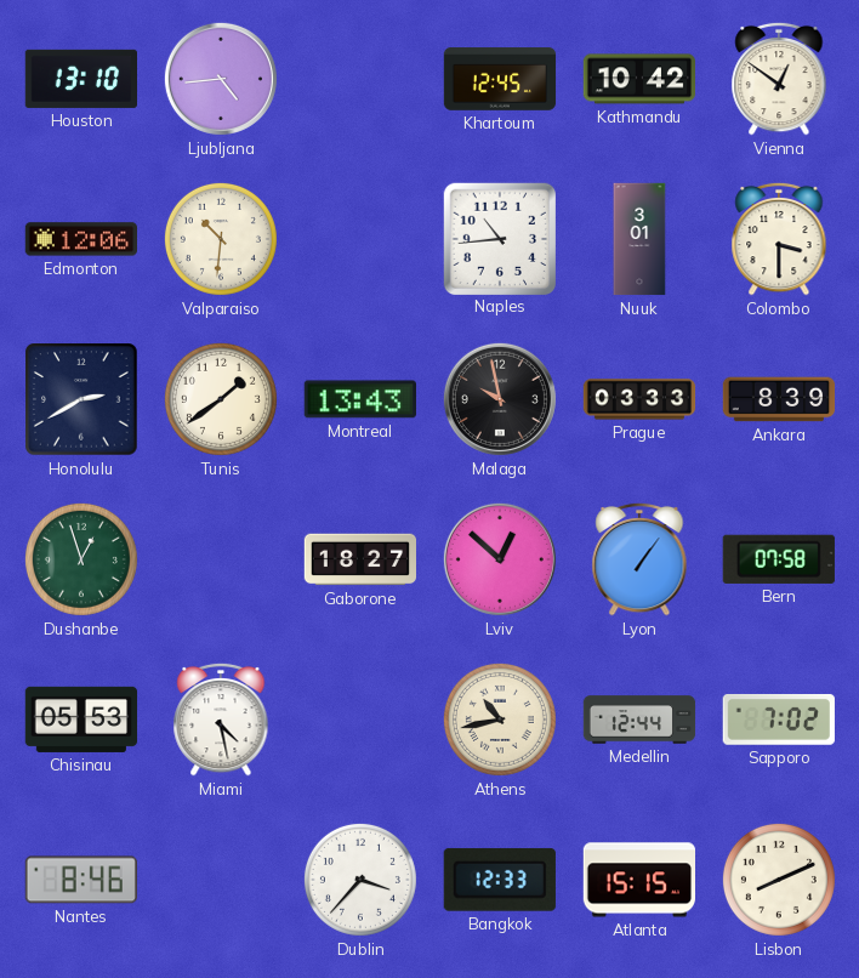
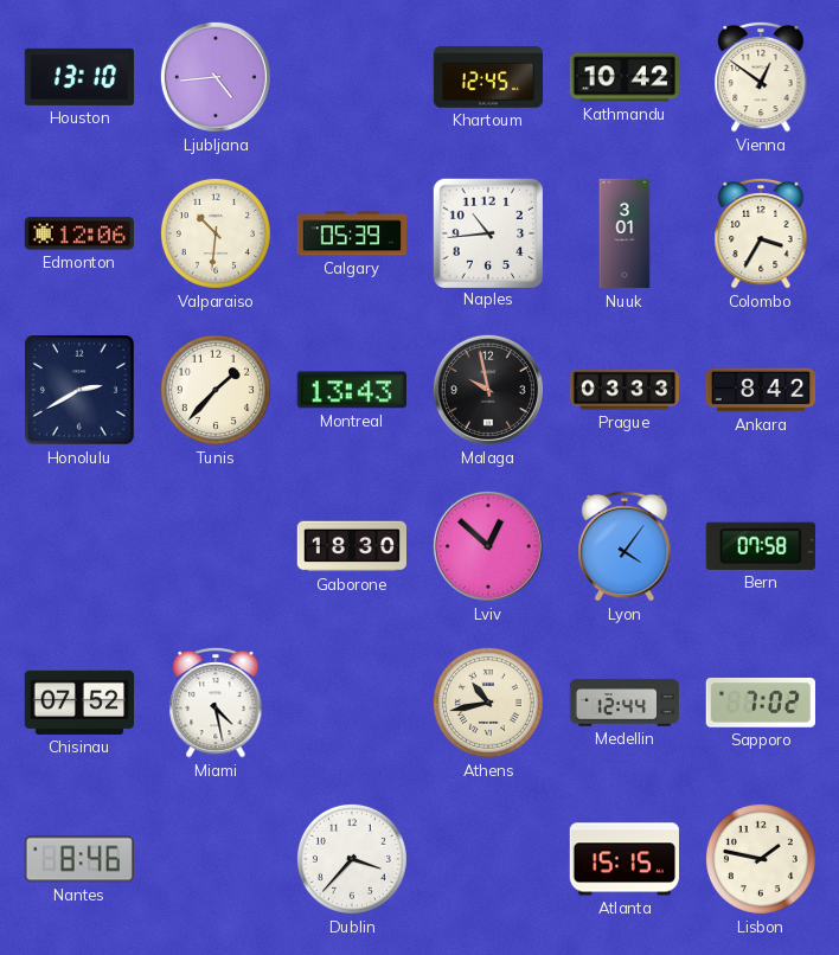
Calgary: none -> 05:39
Colombo: 3:30 -> 3:35
Tunis: 1:39 -> 1:37
Ankara: 8:39 -> 8:42
Dushanbe: 12:57 -> none
Gaborone: 18:27 -> 18:30
Lyon: 1:06 -> 4:06
Chisinau: 05:53 -> 07:52
Bangkok: 12:33 -> none
Lisbon: 8:11 -> 1:47
